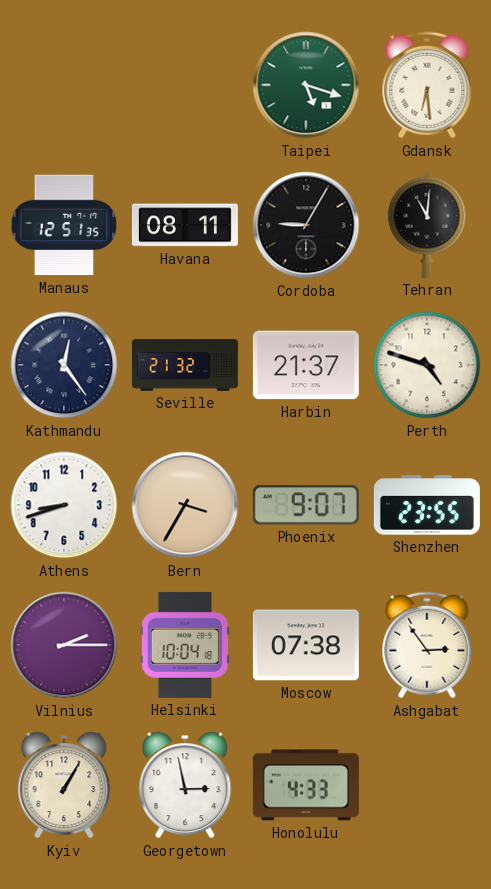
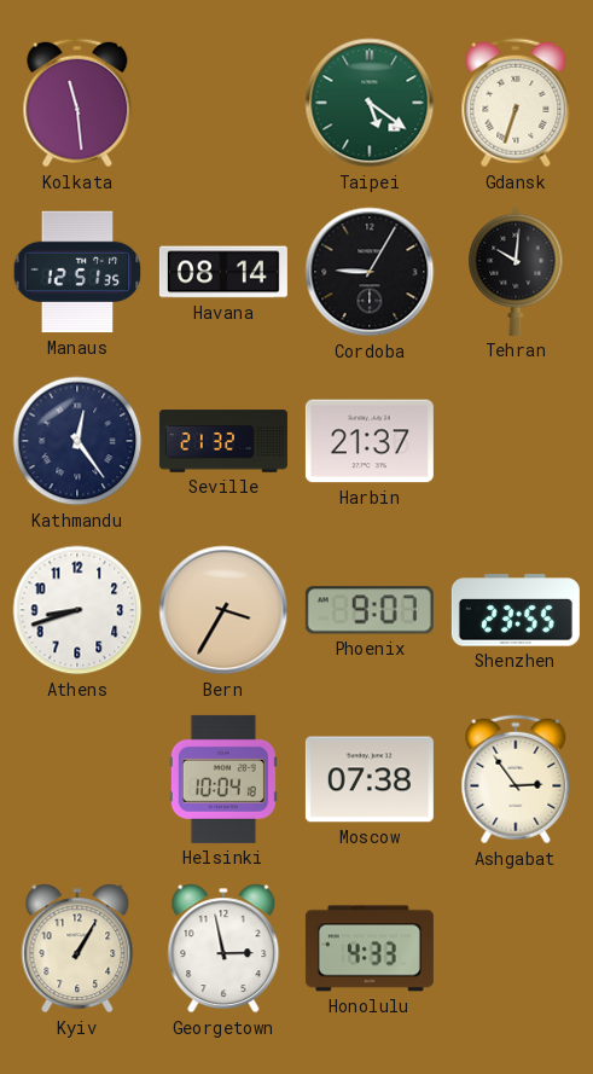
Kolkata: none -> 11:29
Taipei: 5:18 -> 5:21
Gdansk: 6:29 -> 6:33
Havana: 08:11 -> 08:14
Tehran: 11:01 -> 10:01
Perth: 4:48 -> none
Vilnius: 2:15 -> none
